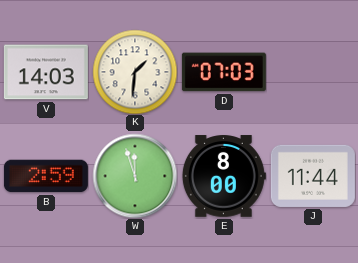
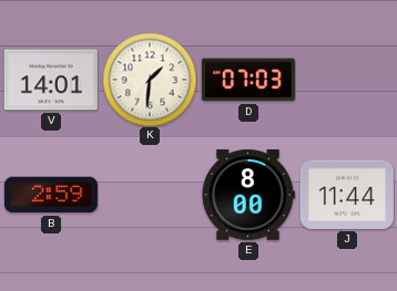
V: 14:03 -> 14:01
W: 11:57 -> none
